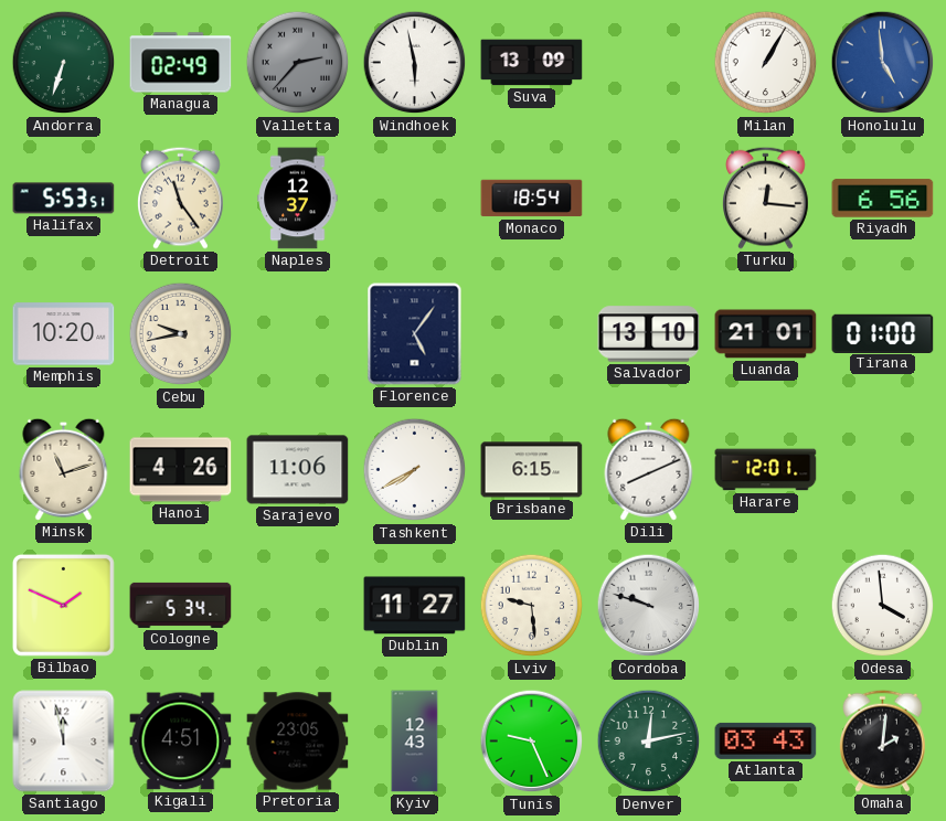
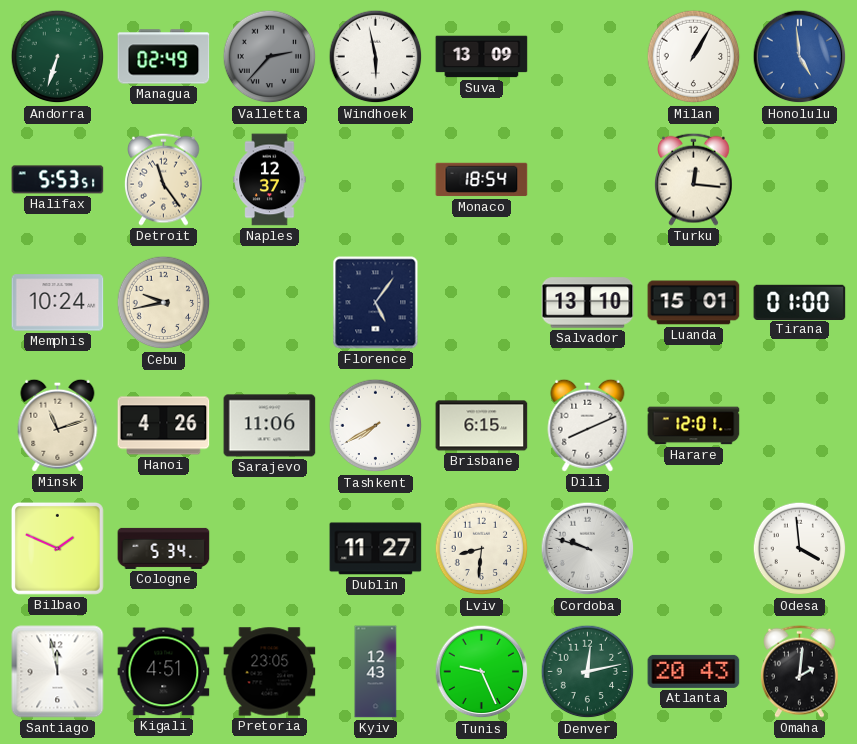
Riyadh: 6:56 -> none
Memphis: 10:20 -> 10:24
Luanda: 21:01 -> 15:01
Lviv: 9:29 -> 8:31
Atlanta: 03:43 -> 20:43
